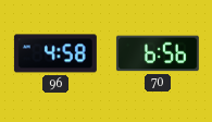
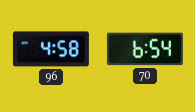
70: 6:56 -> 6:54
